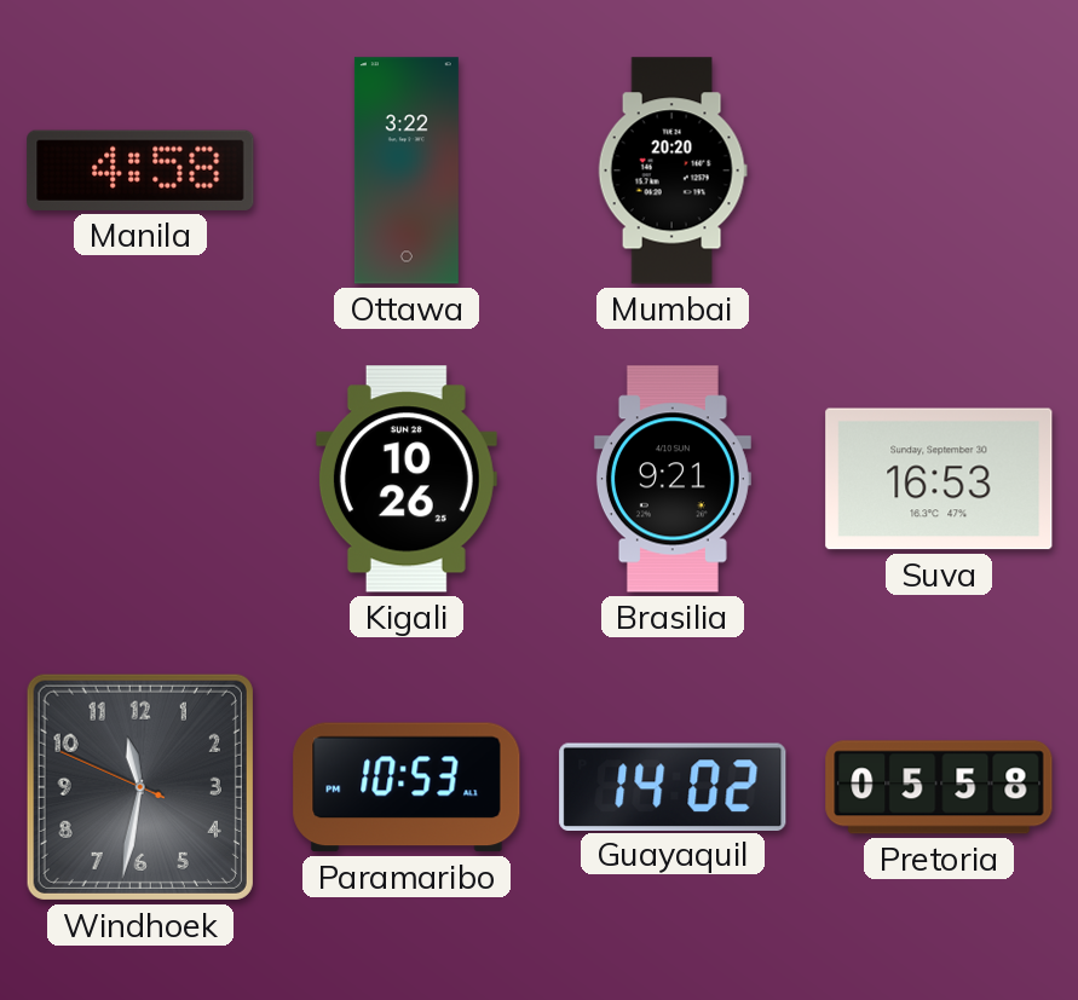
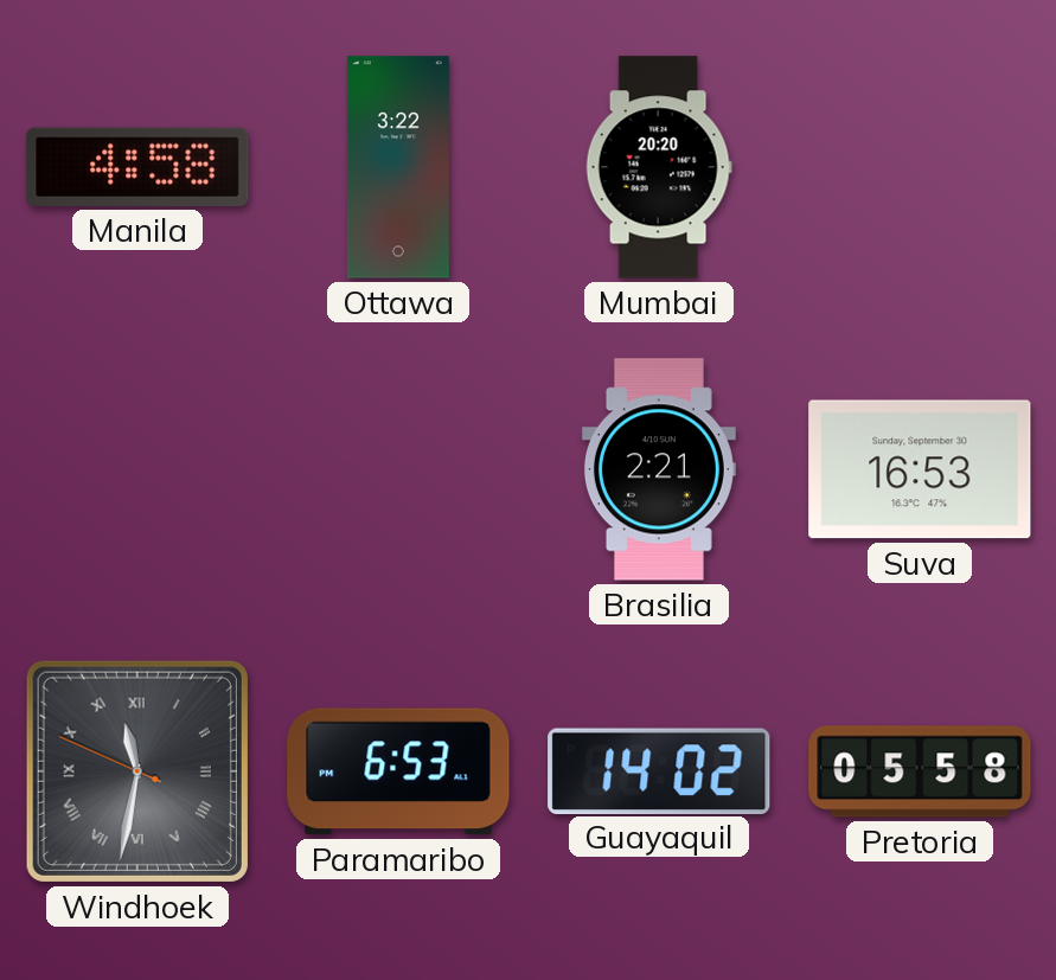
Kigali: 10:26 -> none
Brasilia: 9:21 -> 2:21
Windhoek numerals: Arabic -> Roman
Paramaribo: 10:53 -> 6:53
